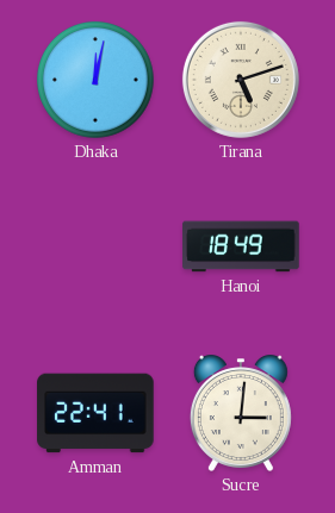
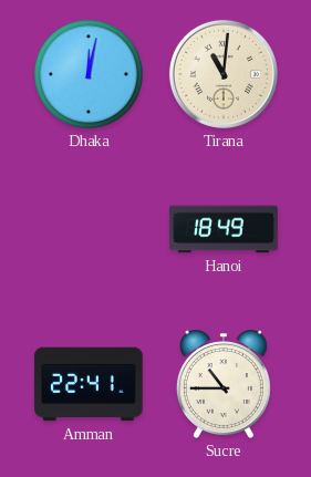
Tirana: 5:12 -> 11:01
Sucre: 3:01 -> 10:45
